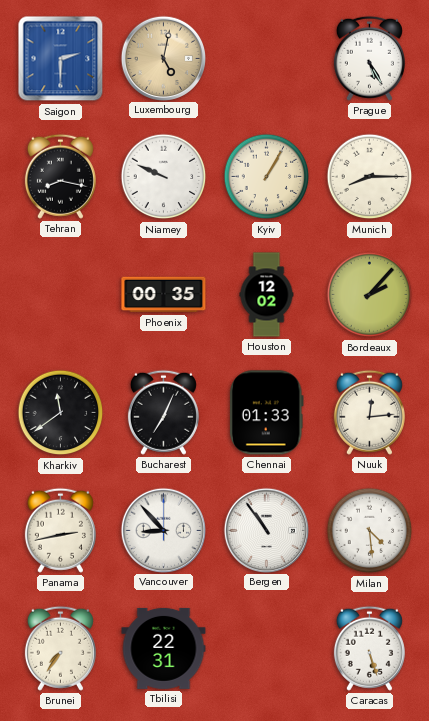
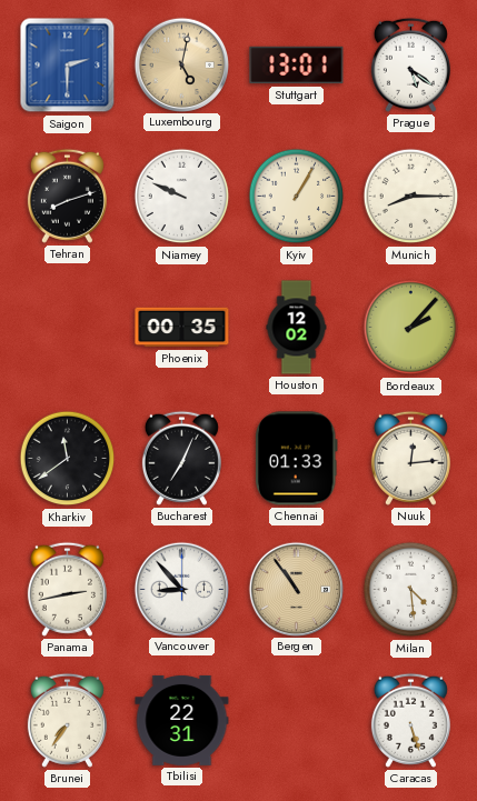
Stuttgart: none -> 13:01
Prague: 5:25 -> 5:21
Tehran: 8:17 -> 8:12
Bergen dial: white -> champagne
